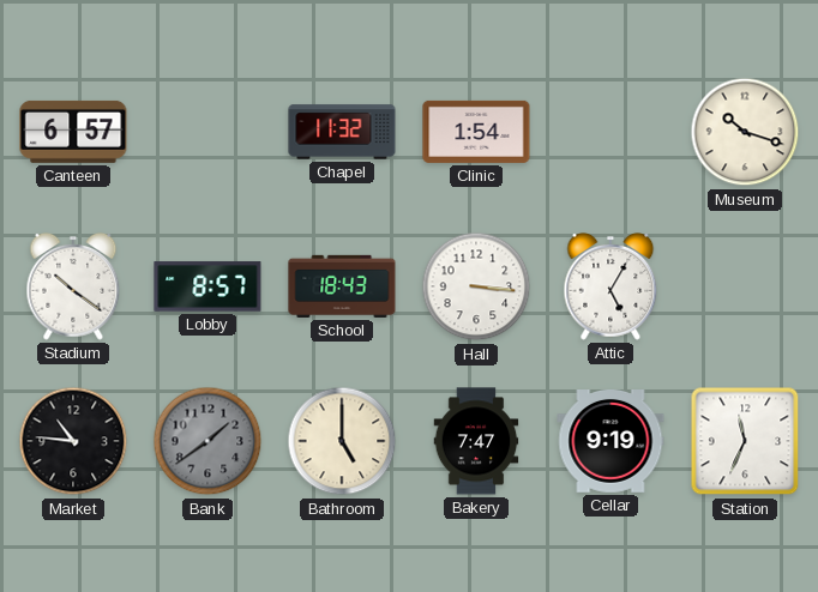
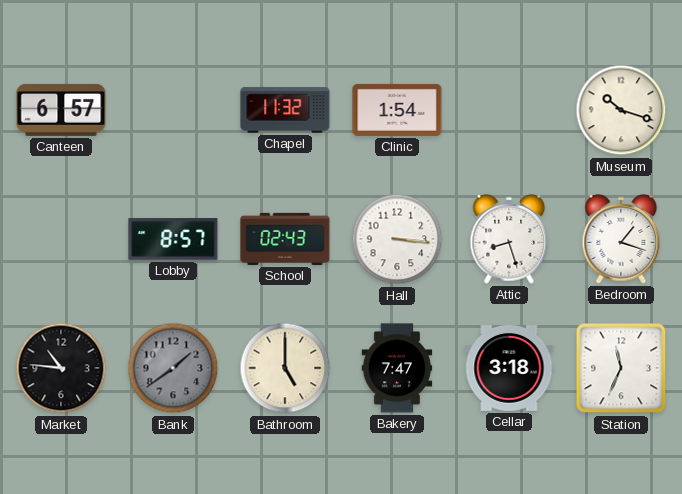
Stadium: 10:21 -> none
School: 18:43 -> 02:43
Attic: 5:05 -> 8:27
Bedroom: none -> 1:18
Cellar: 9:19 -> 3:18
